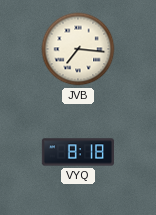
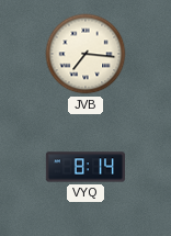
VYQ: 8:18 -> 8:14
